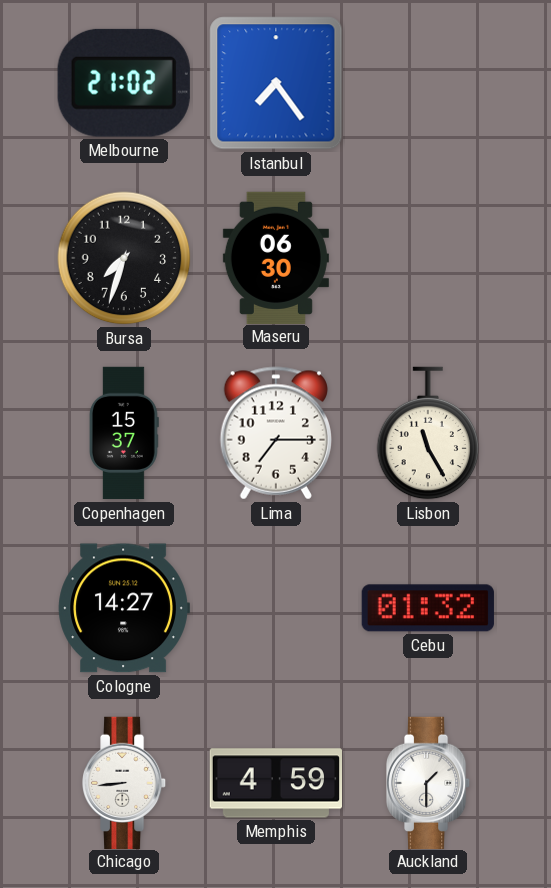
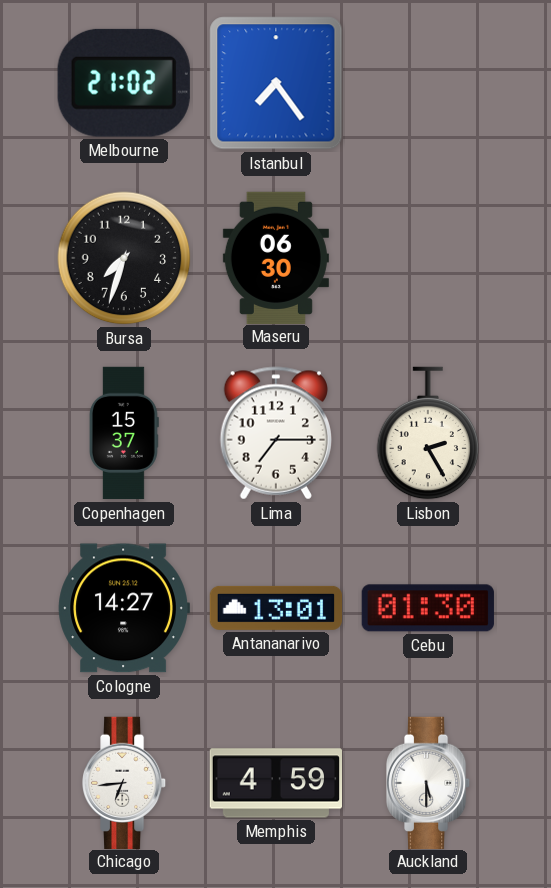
Lisbon: 11:25 -> 2:25
Antananarivo: none -> 13:01
Cebu: 01:32 -> 01:30
Chicago: 8:44 -> 6:44
Auckland: 1:30 -> 5:30
